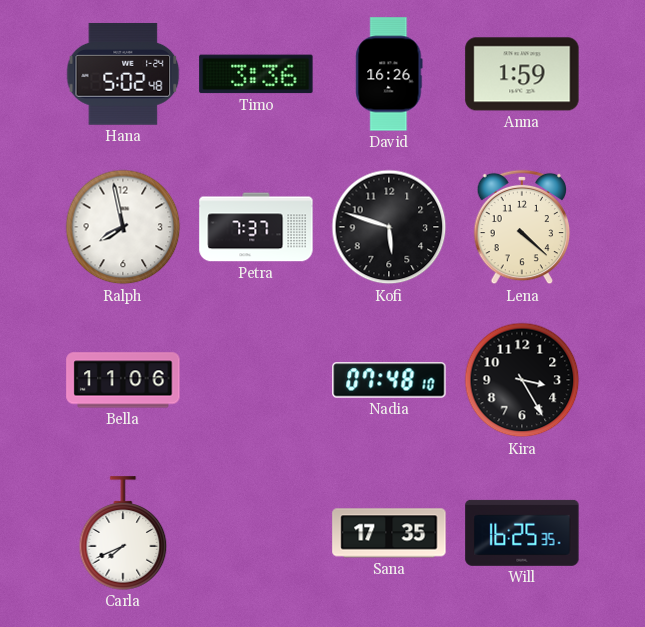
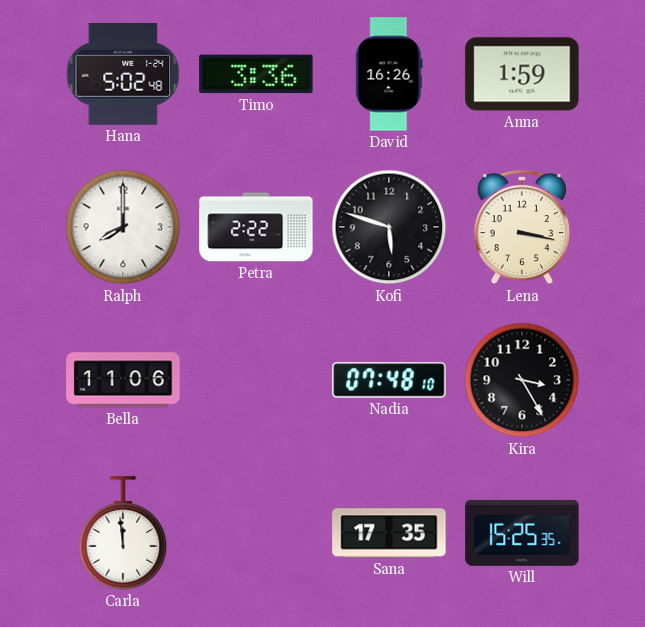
Ralph: 7:58 -> 8:00
Petra: 7:37 -> 2:22
Lena: 4:22 -> 3:17
Carla: 7:41 -> 11:59
Will: 16:25 -> 15:25
